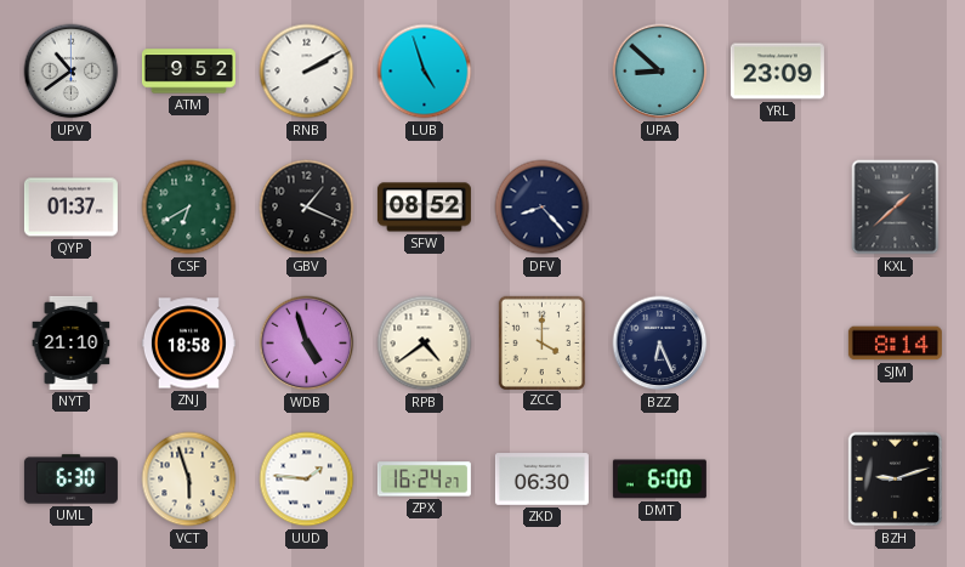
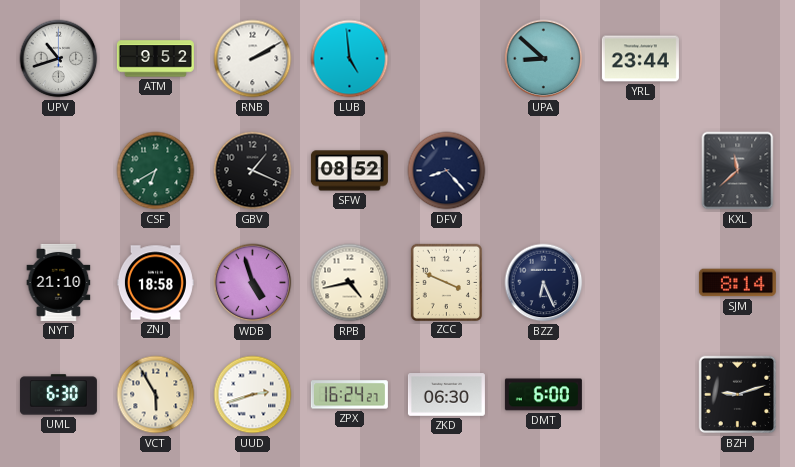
UPV: 10:39 -> 10:42
LUB: 4:57 -> 4:59
YRL: 23:09 -> 23:44
QYP: 01:37 -> none
KXL: 1:38 -> 11:38
RPB: 4:39 -> 4:43
ZCC: 4:00 -> 3:49
VCT: 5:57 -> 5:55
UUD: 1:46 -> 2:42
